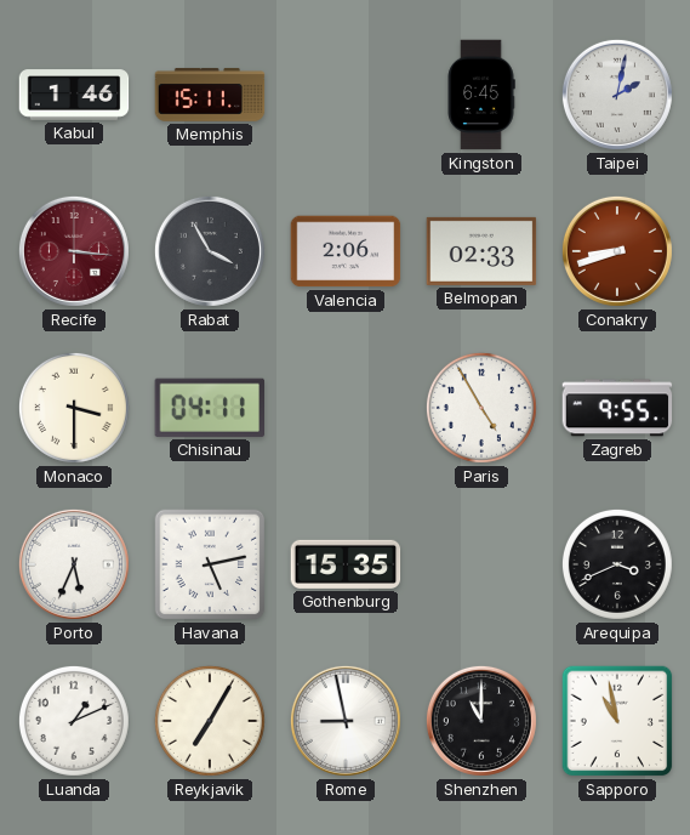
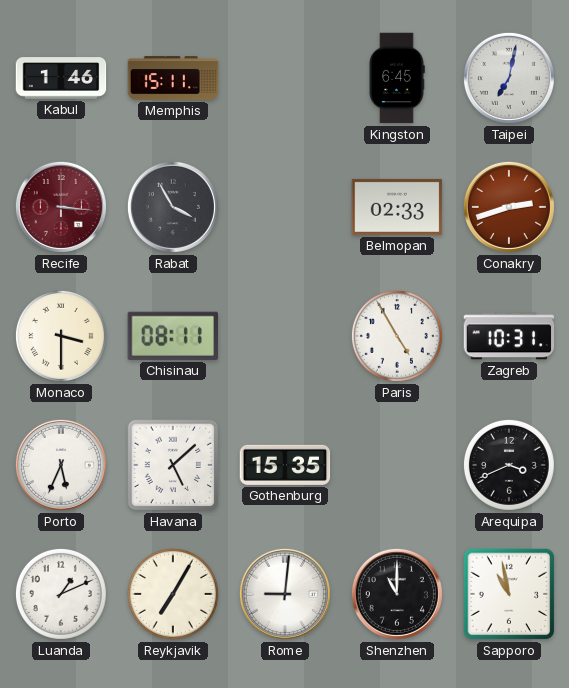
Taipei: 2:02 -> 7:02
Valencia: 2:06 -> none
Conakry: 8:42 -> 2:42
Chisinau: 04:11 -> 08:11
Zagreb: 9:55 -> 10:31
Havana: 5:13 -> 5:08
Rome: 8:58 -> 9:01
